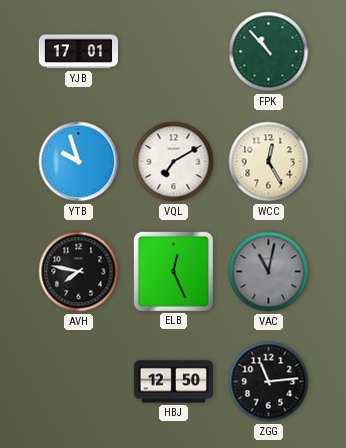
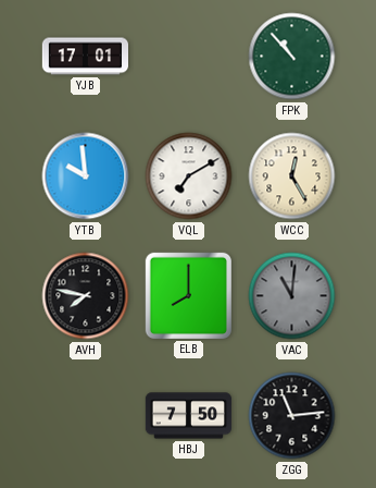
YTB: 9:57 -> 9:59
ELB: 12:26 -> 8:00
VAC: 11:02 -> 11:01
HBJ: 12:50 -> 7:50
